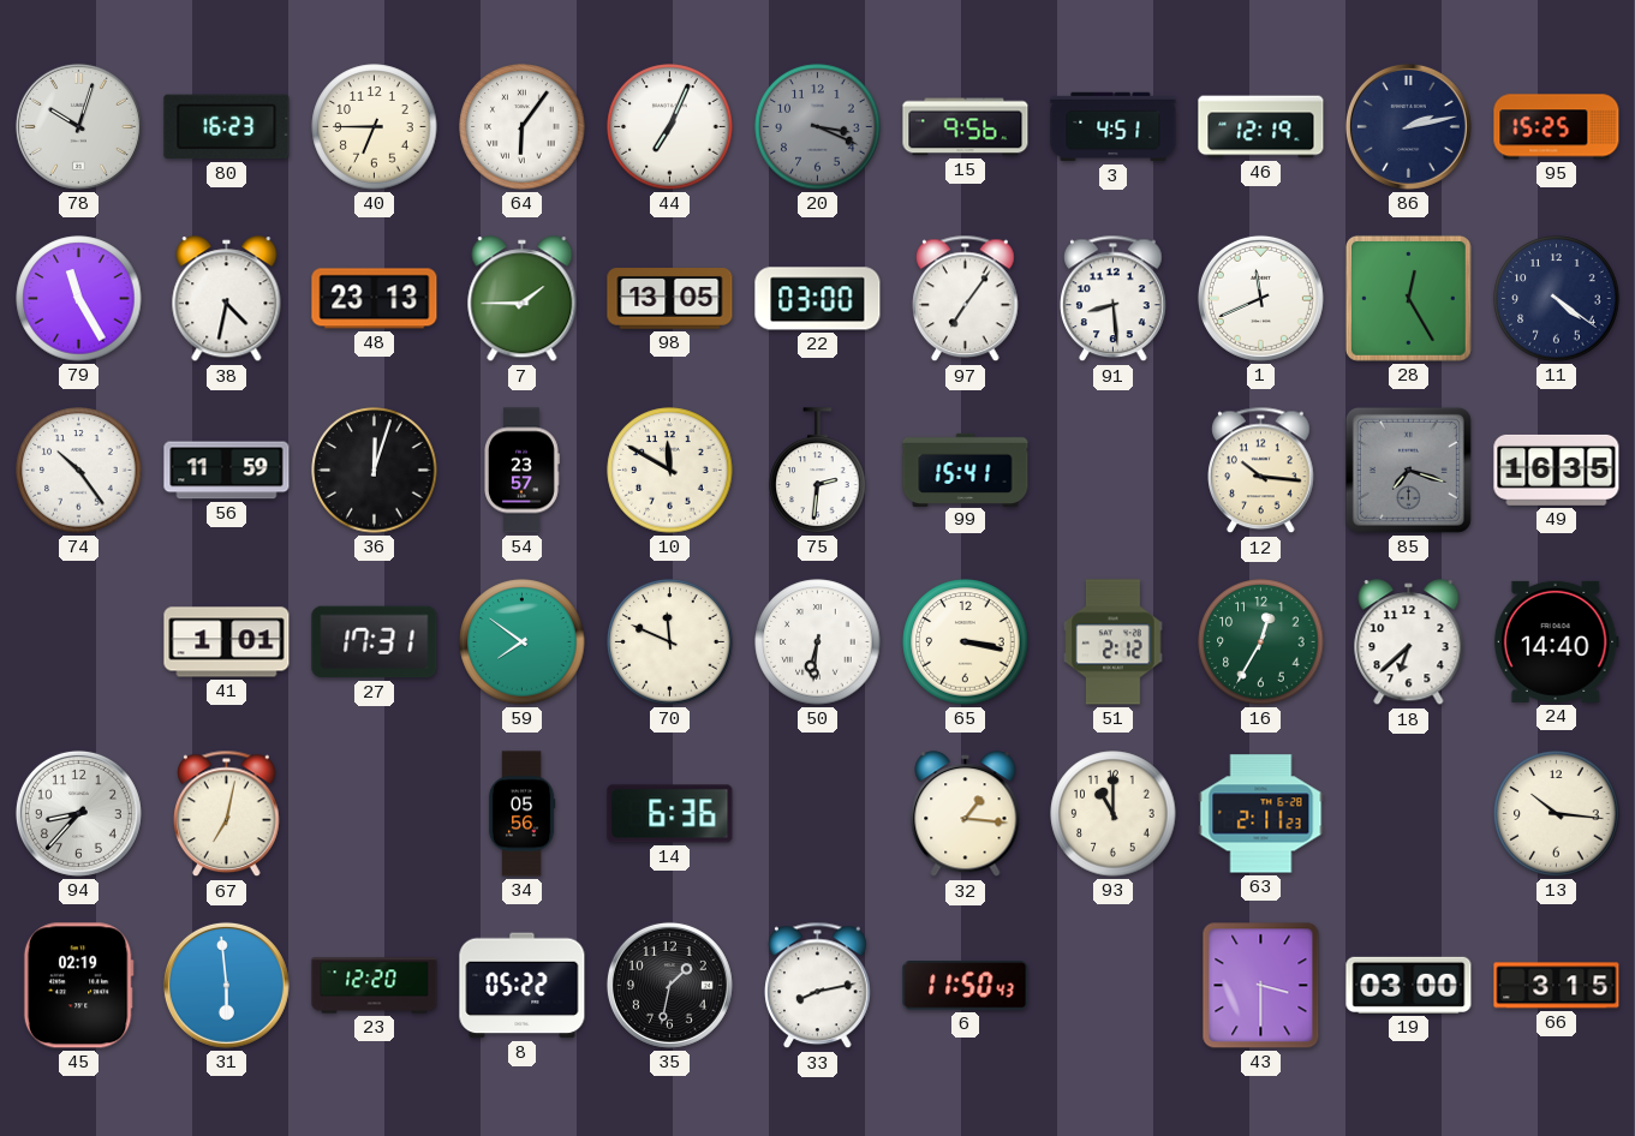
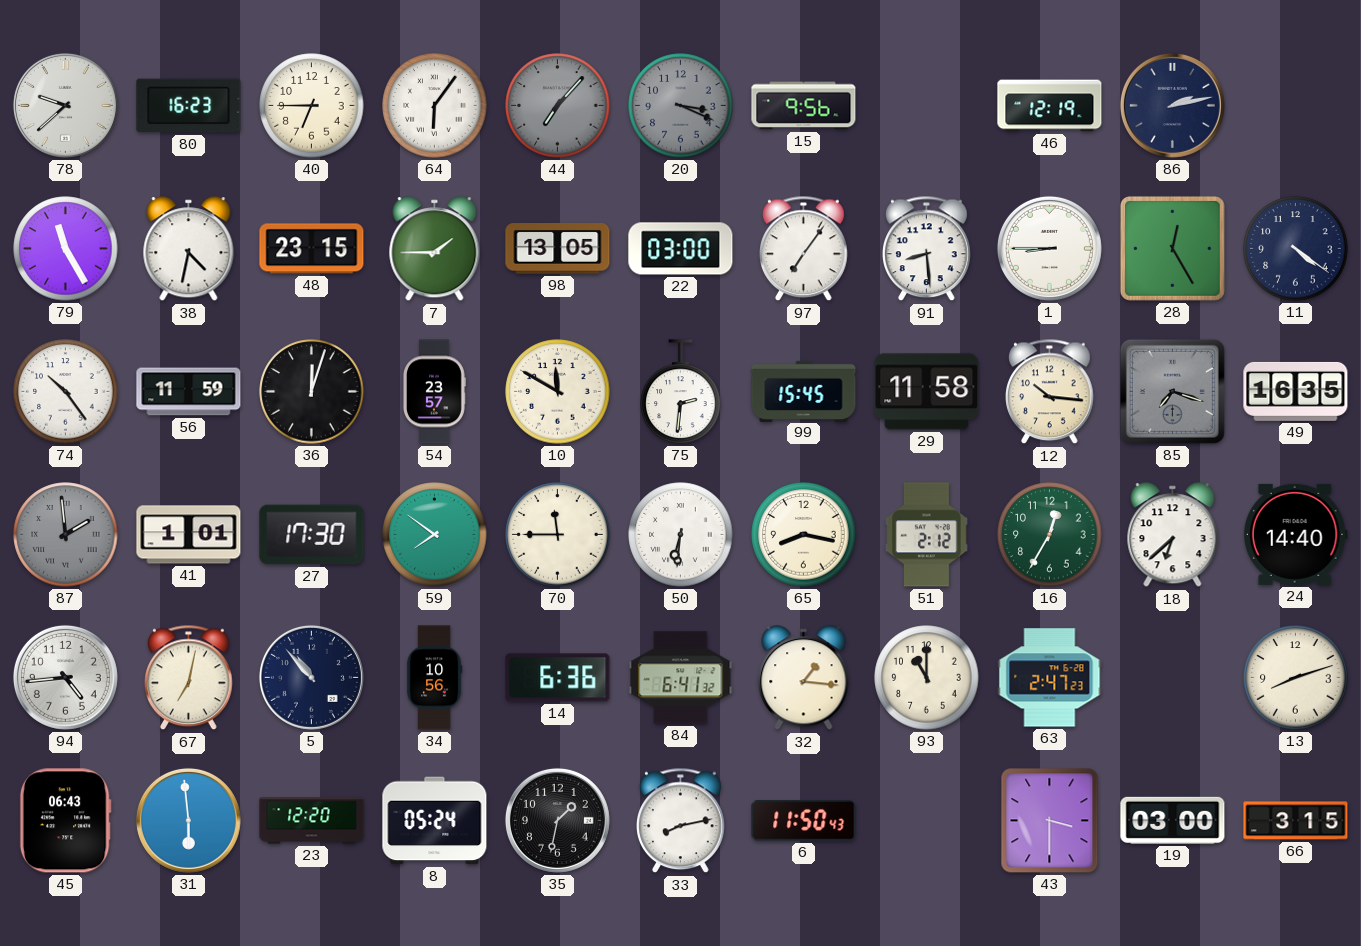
78: 10:03 -> 9:38
44: 7:04 -> 7:07
44 dial: white -> grey
3: 4:51 -> none
95: 15:25 -> none
48: 23:13 -> 23:15
1: 11:41 -> 8:45
99: 15:41 -> 15:45
29: none -> 11:58
87: none -> 1:59
27: 17:31 -> 17:30
70: 11:49 -> 11:45
65: 3:17 -> 8:17
94: 8:37 -> 4:44
5: none -> 10:53
34: 05:56 -> 10:56
84: none -> 6:41
63: 2:11 -> 2:47
13: 10:16 -> 8:12
45: 02:19 -> 06:43
8: 05:22 -> 05:24
